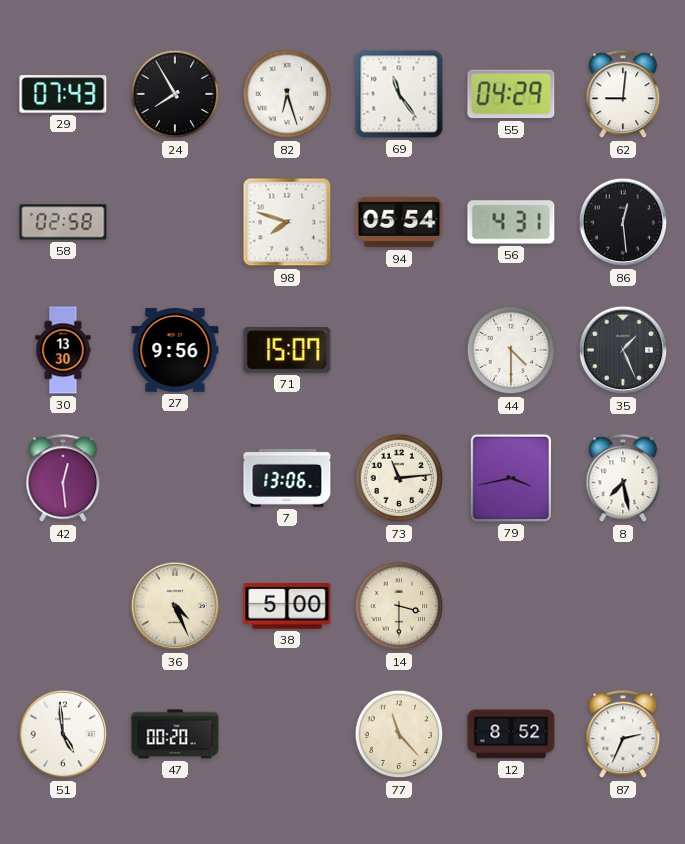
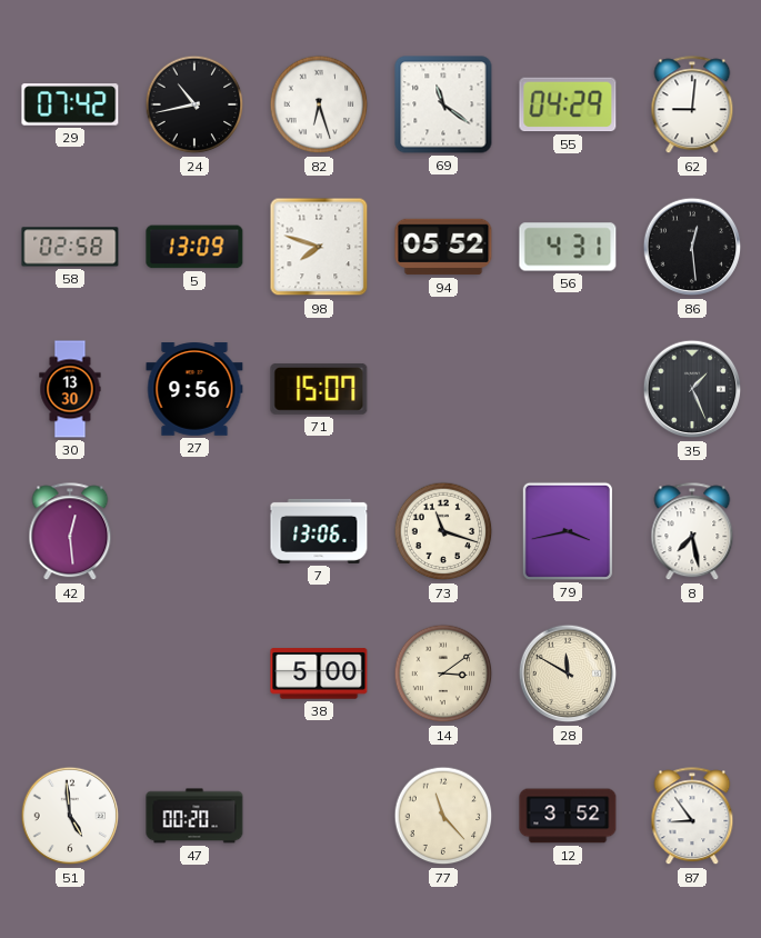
29: 07:43 -> 07:42
24: 7:55 -> 10:43
69: 11:24 -> 11:21
5: none -> 13:09
94: 05:54 -> 05:52
44: 4:30 -> none
73: 11:14 -> 11:18
36: 4:26 -> none
14: 3:30 -> 3:09
28: none -> 11:50
12: 8:52 -> 3:52
87: 2:34 -> 8:54
